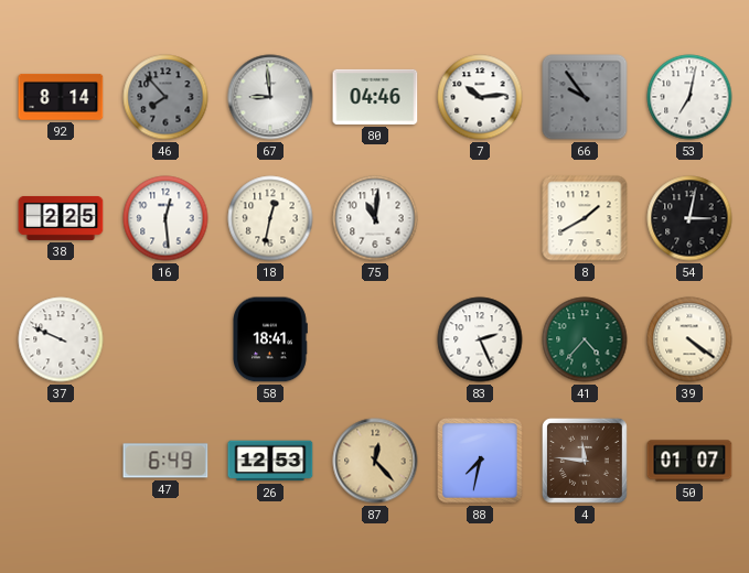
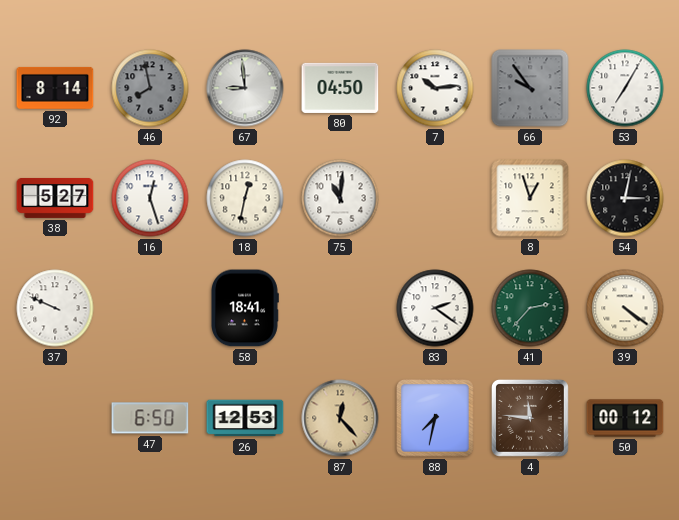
46: 7:53 -> 7:58
80: 04:46 -> 04:50
53: 7:02 -> 7:05
38: 2:25 -> 5:27
16: 12:29 -> 12:27
8: 1:40 -> 12:57
83: 2:26 -> 2:21
41: 4:37 -> 2:37
47: 6:49 -> 6:50
50: 01:07 -> 00:12
